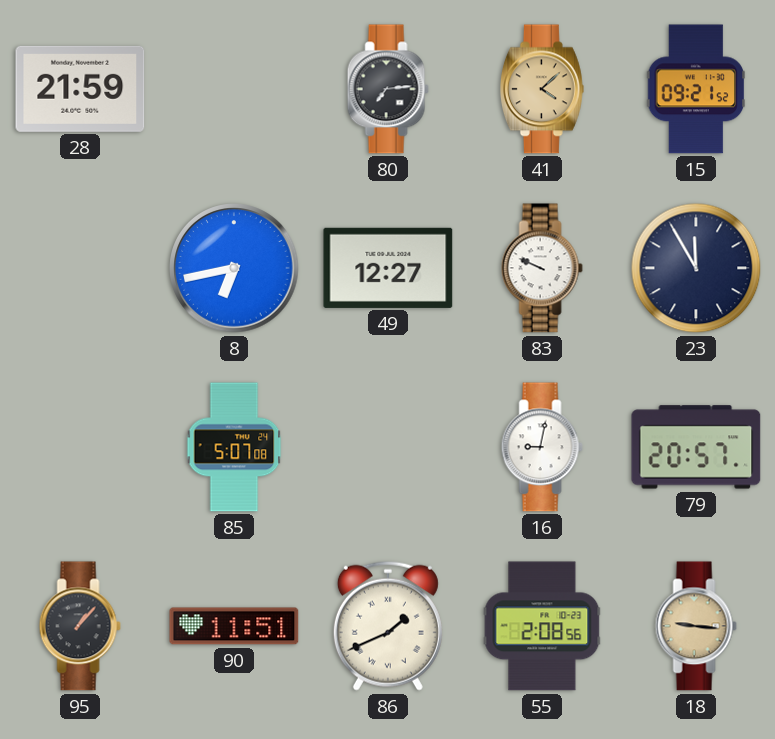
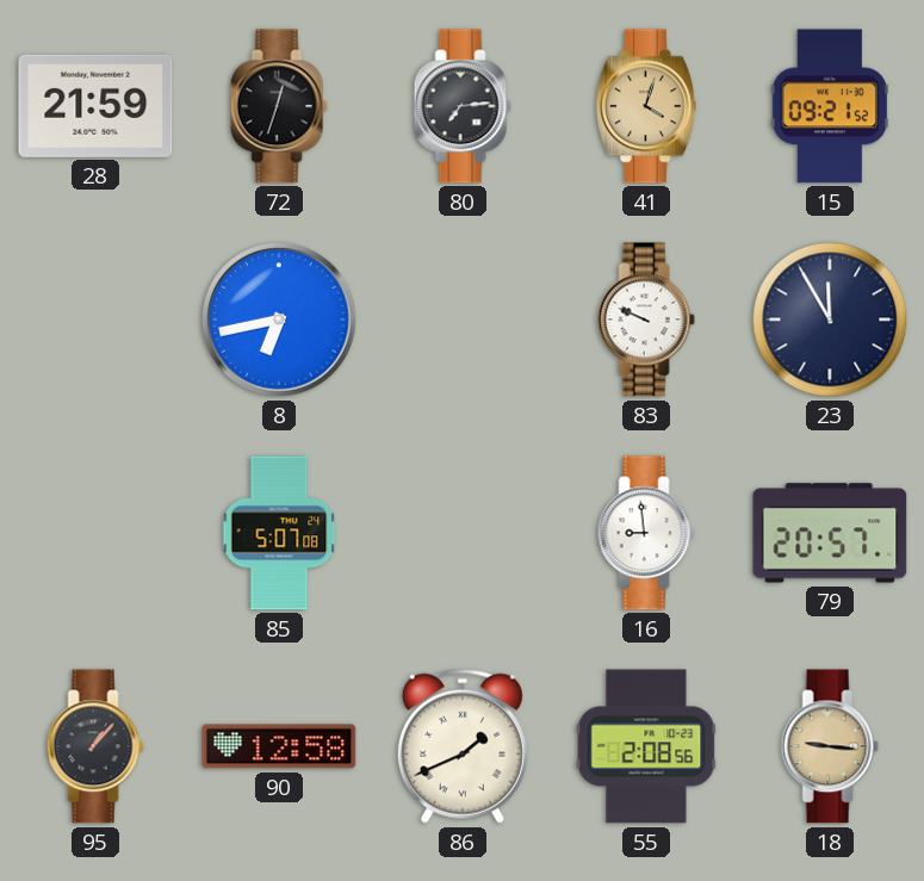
72: none -> 12:33
41: 4:08 -> 4:03
49: 12:27 -> none
16: 9:02 -> 8:59
90: 11:51 -> 12:58
